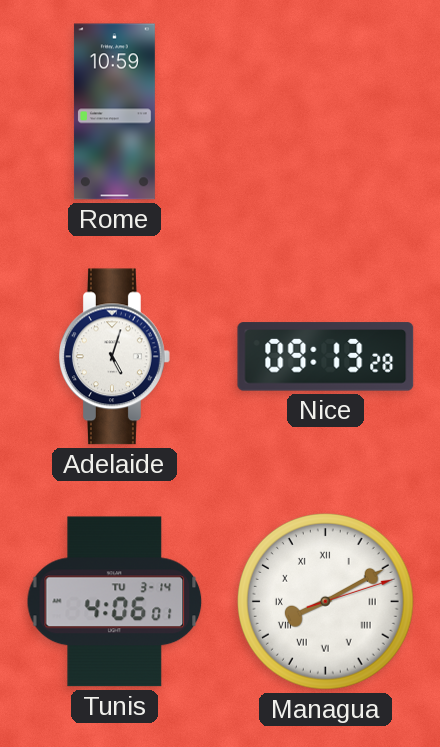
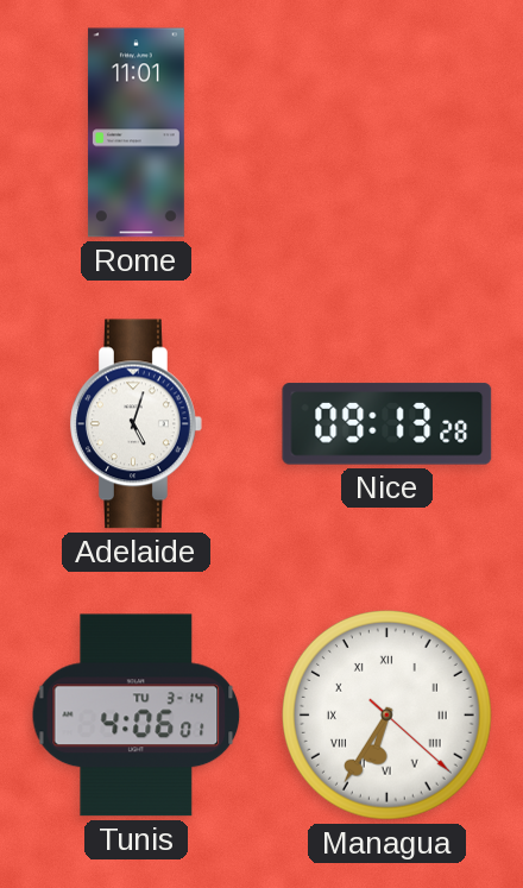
Rome: 10:59 -> 11:01
Managua: 8:10 -> 6:35
